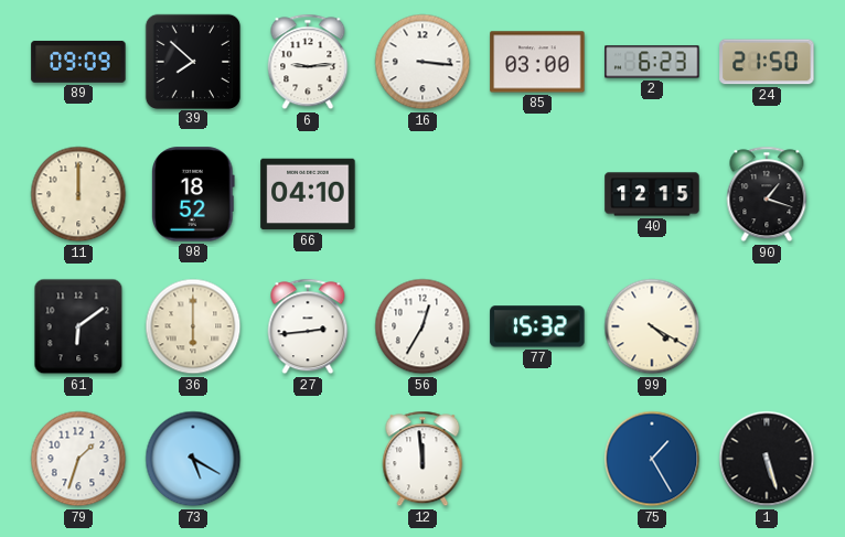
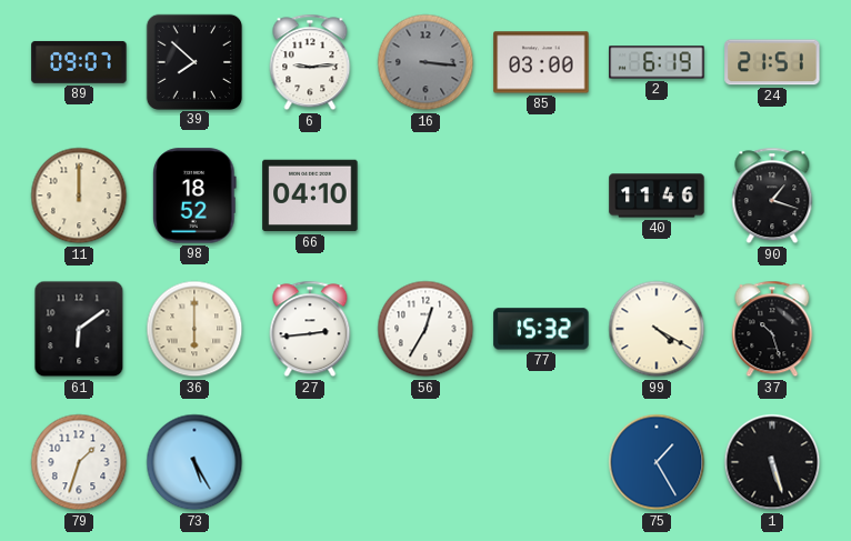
89: 09:09 -> 09:07
16 dial: white -> grey
2: 6:23 -> 6:19
24: 21:50 -> 21:51
40: 12:15 -> 11:46
37: none -> 10:27
73: 5:20 -> 5:25
12: 11:59 -> none
